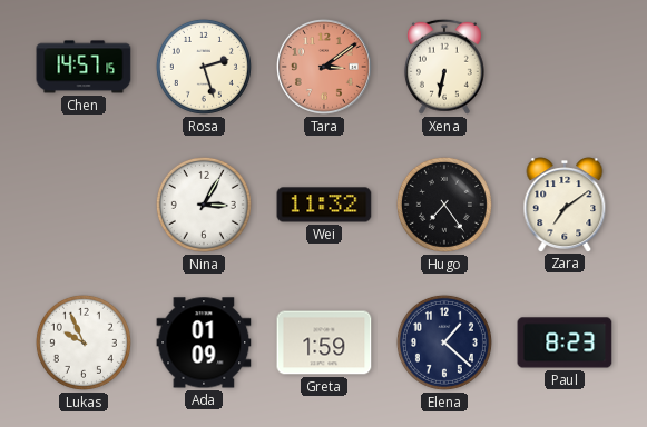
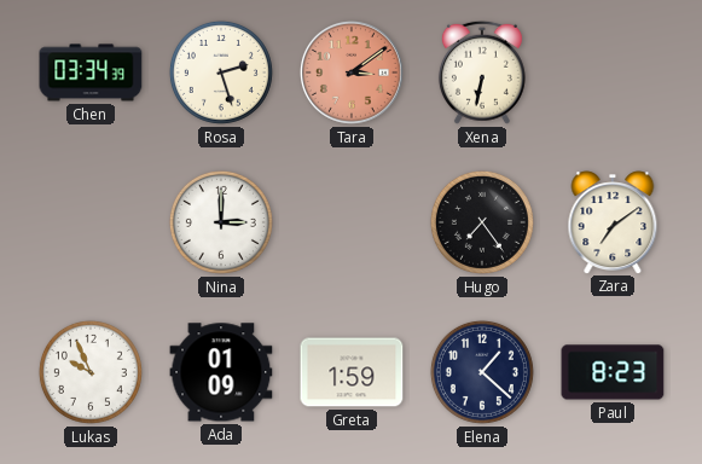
Chen: 14:57 -> 03:34
Nina: 3:05 -> 3:00
Wei: 11:32 -> none
